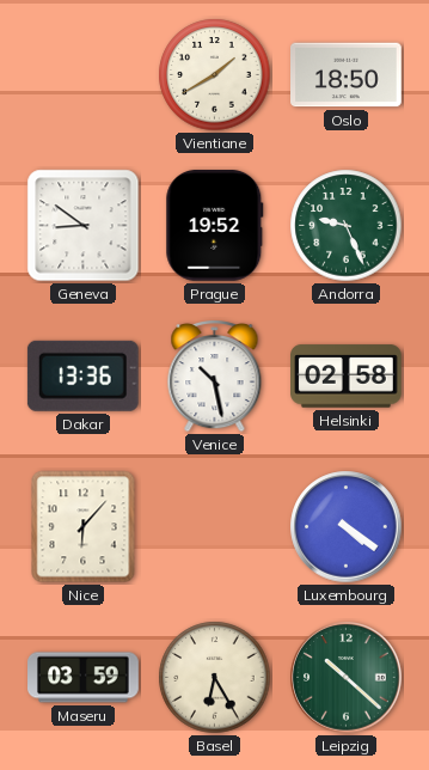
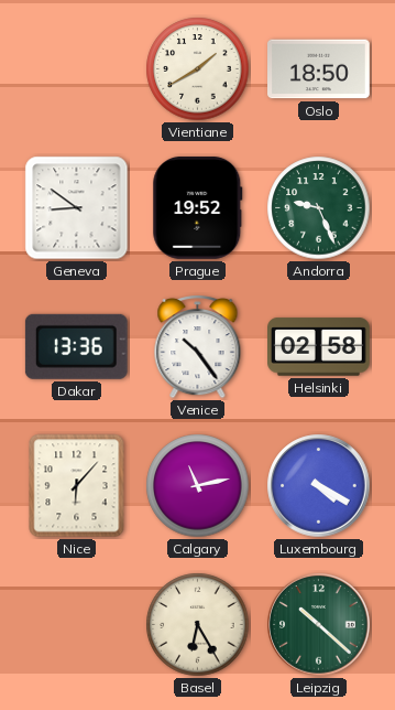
Venice: 10:28 -> 10:24
Calgary: none -> 11:13
Luxembourg: 4:21 -> 4:20
Maseru: 03:59 -> none
